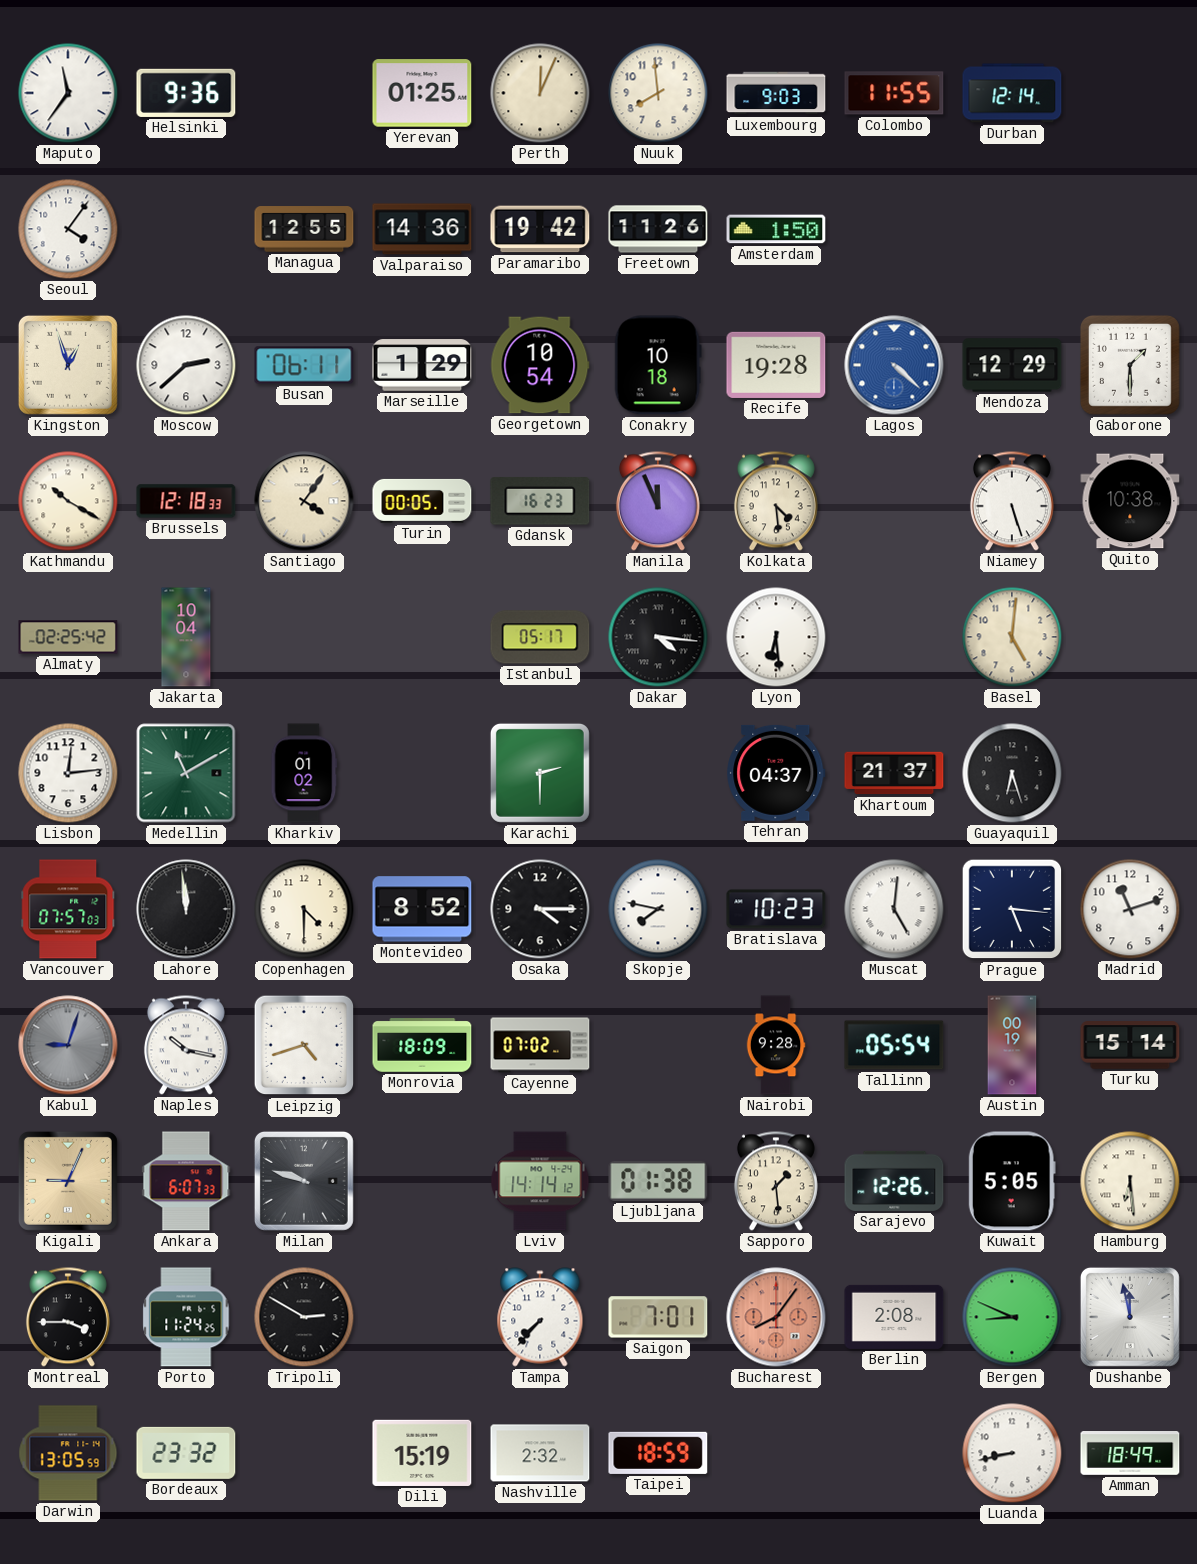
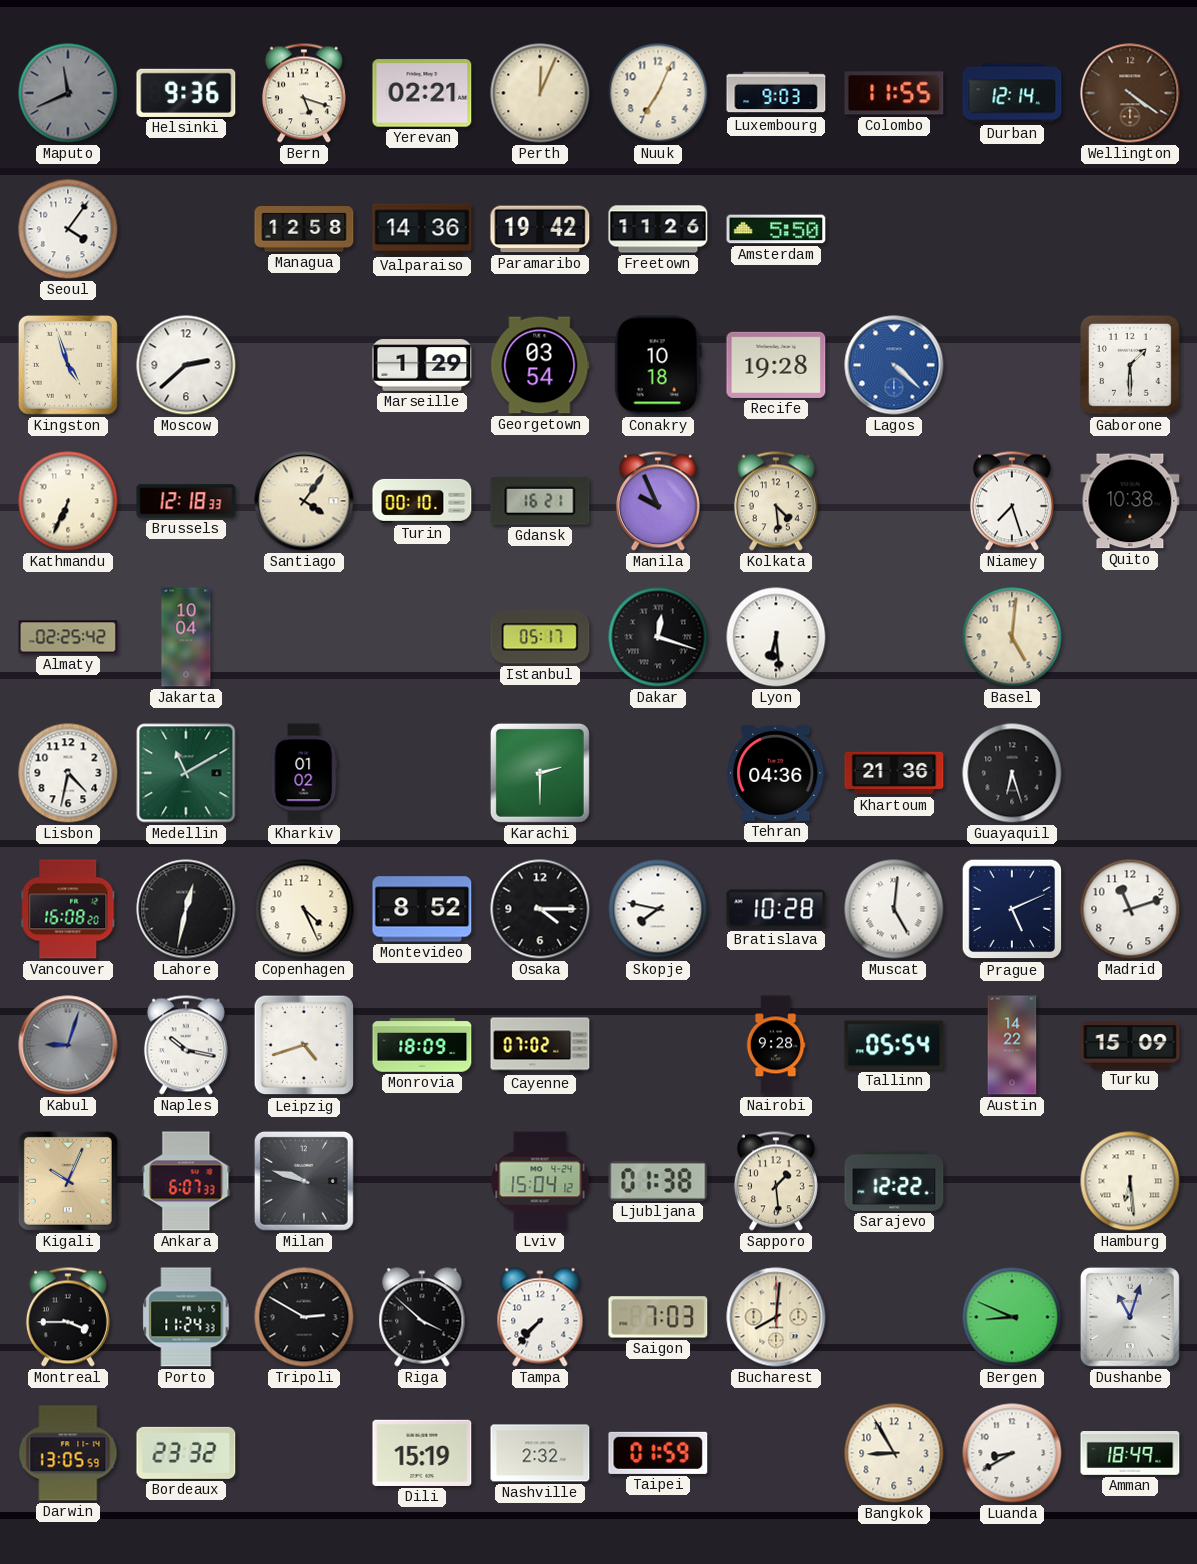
Maputo: 11:36 -> 11:41
Maputo dial: white -> grey
Bern: none -> 5:18
Yerevan: 01:25 -> 02:21
Nuuk: 7:59 -> 7:04
Wellington: none -> 4:21
Managua: 12:55 -> 12:58
Amsterdam: 1:50 -> 5:50
Kingston: 12:57 -> 4:57
Busan: 06:11 -> none
Georgetown: 10:54 -> 03:54
Mendoza: 12:29 -> none
Kathmandu: 10:20 -> 6:34
Turin: 00:05 -> 00:10
Gdansk: 16:23 -> 16:21
Manila: 11:56 -> 9:56
Niamey: 5:27 -> 7:27
Dakar: 4:16 -> 12:18
Lisbon: 12:14 -> 4:32
Tehran: 04:37 -> 04:36
Khartoum: 21:37 -> 21:36
Vancouver: 07:57 -> 16:08
Lahore: 11:59 -> 12:32
Copenhagen: 4:30 -> 4:26
Bratislava: 10:23 -> 10:28
Prague: 5:16 -> 5:11
Austin: 00:19 -> 14:22
Turku: 15:14 -> 15:09
Kigali: 9:04 -> 10:04
Lviv: 14:14 -> 15:04
Sarajevo: 12:26 -> 12:22
Kuwait: 5:05 -> none
Porto: 11:24:25 -> 11:24:33
Riga: none -> 3:52
Saigon: 7:01 -> 7:03
Bucharest: 8:06 -> 8:01
Bucharest dial: salmon -> cream
Berlin: 2:08 -> none
Dushanbe: 11:58 -> 11:03
Taipei: 18:59 -> 01:59
Bangkok: none -> 8:55
Luanda: 8:43 -> 8:40
